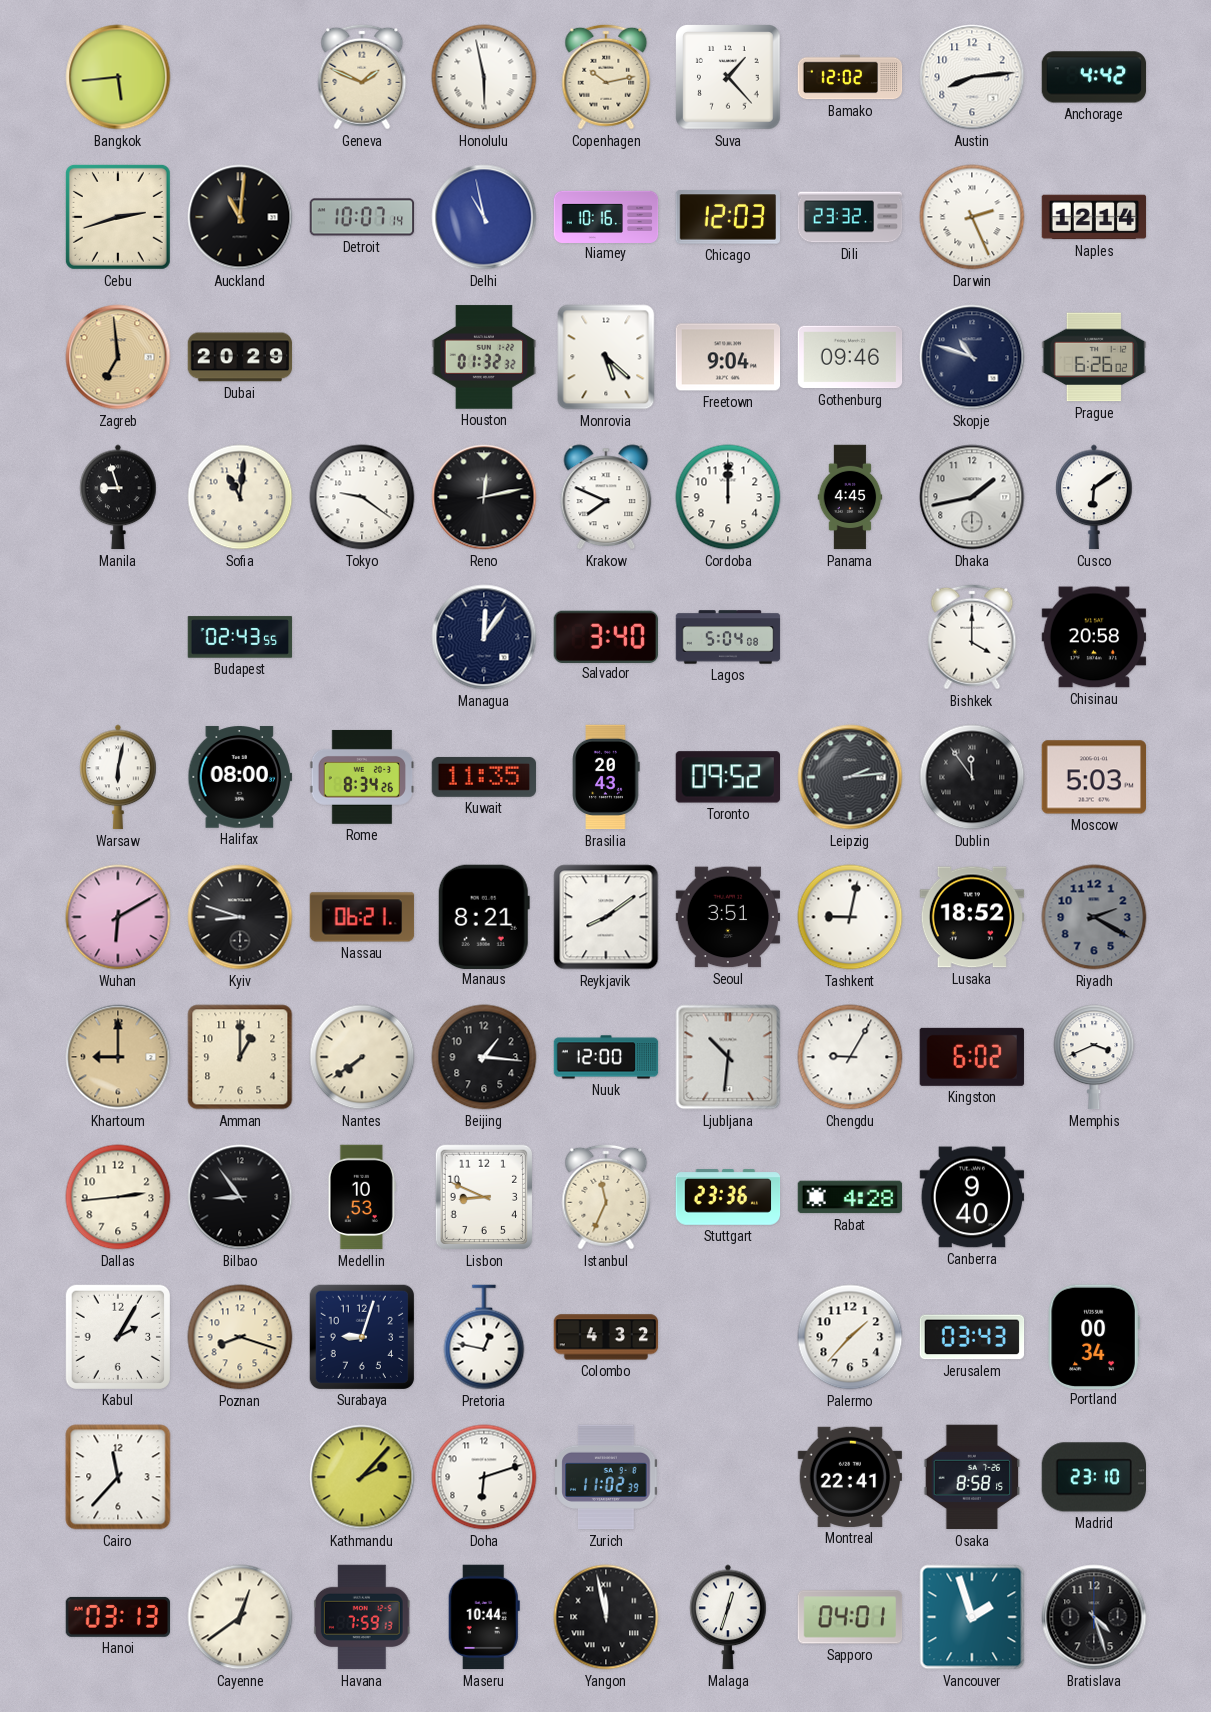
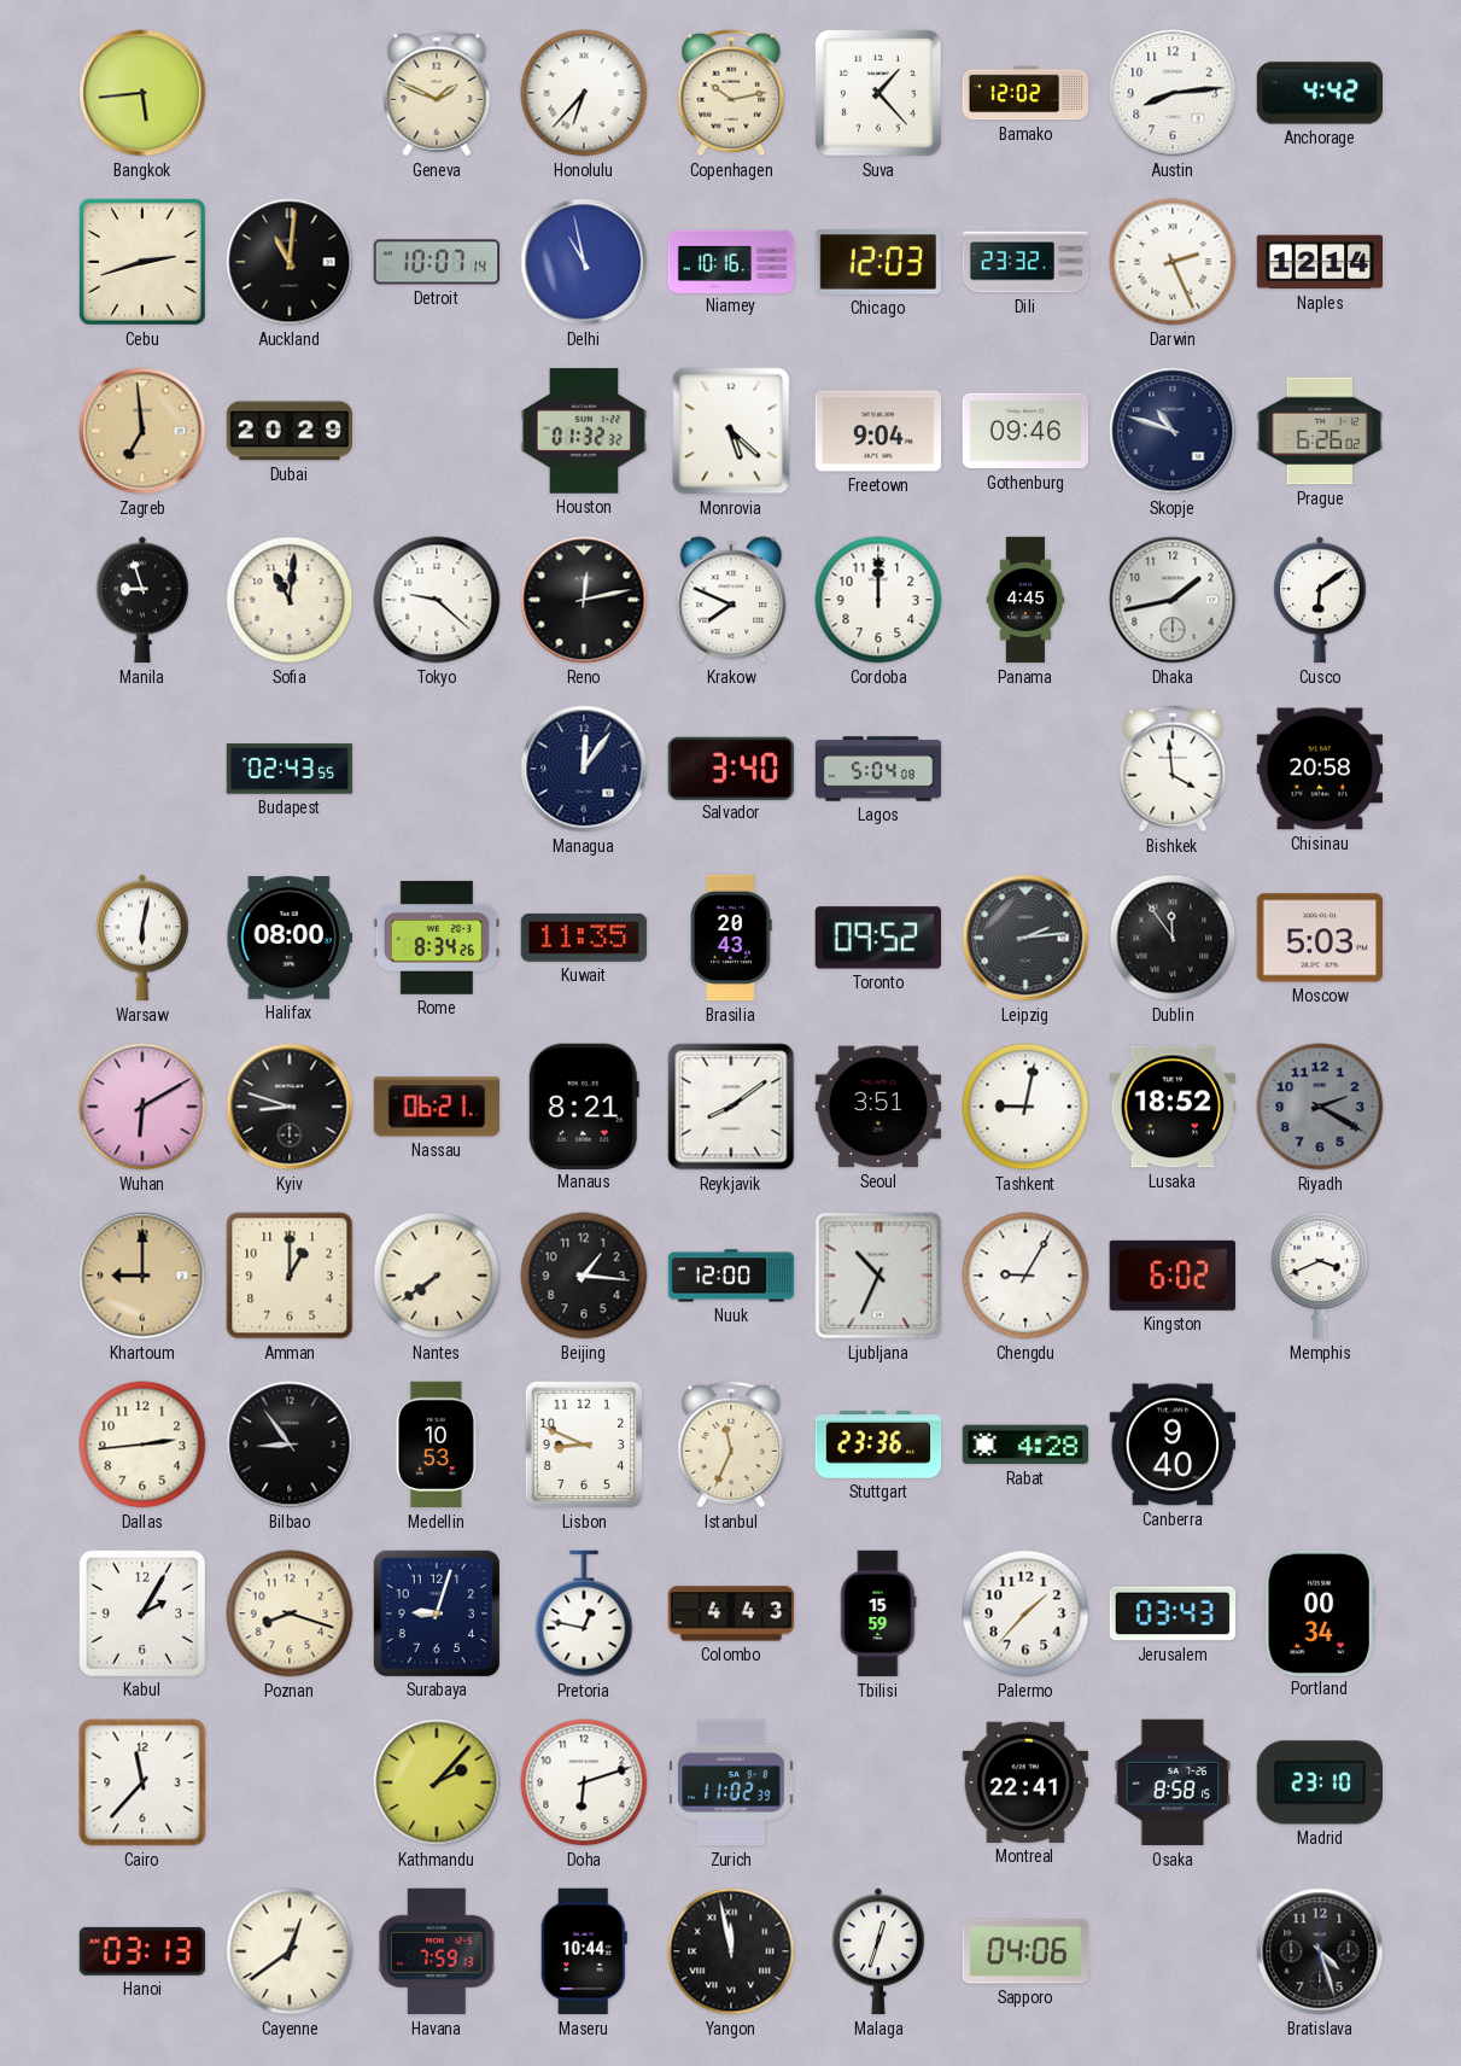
Honolulu: 5:58 -> 6:37
Tokyo: 9:21 -> 9:22
Bishkek: 4:00 -> 3:59
Ljubljana: 10:31 -> 10:34
Colombo: 4:32 -> 4:43
Tbilisi: none -> 15:59
Sapporo: 04:01 -> 04:06
Vancouver: 1:57 -> none
